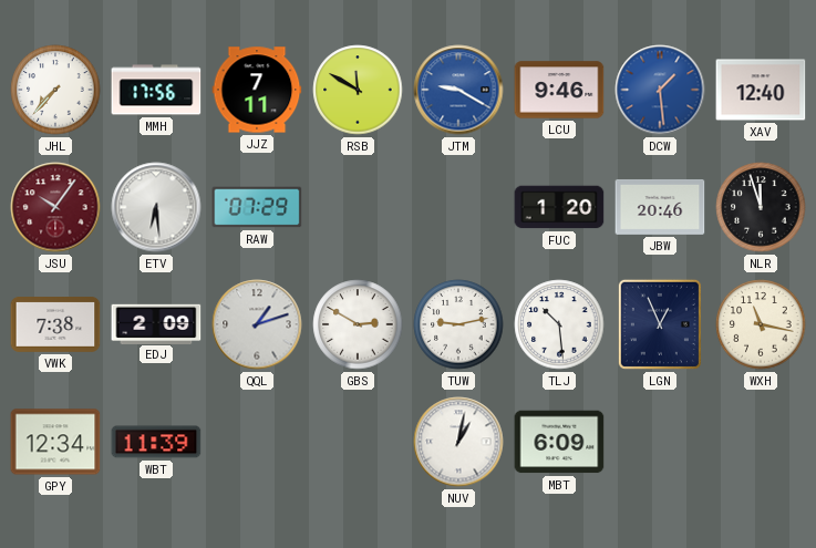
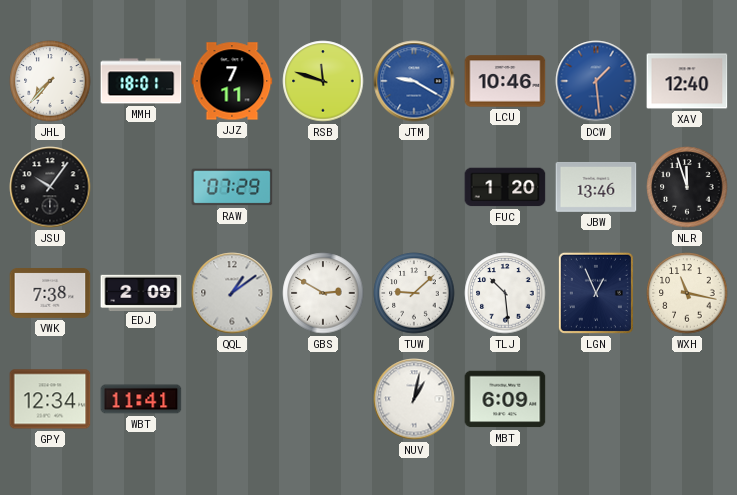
MMH: 17:56 -> 18:01
RSB: 11:50 -> 11:48
LCU: 9:46 -> 10:46
JSU dial: burgundy -> black
ETV: 6:29 -> none
JBW: 20:46 -> 13:46
QQL: 1:12 -> 1:09
TUW: 9:13 -> 9:08
WBT: 11:39 -> 11:41
